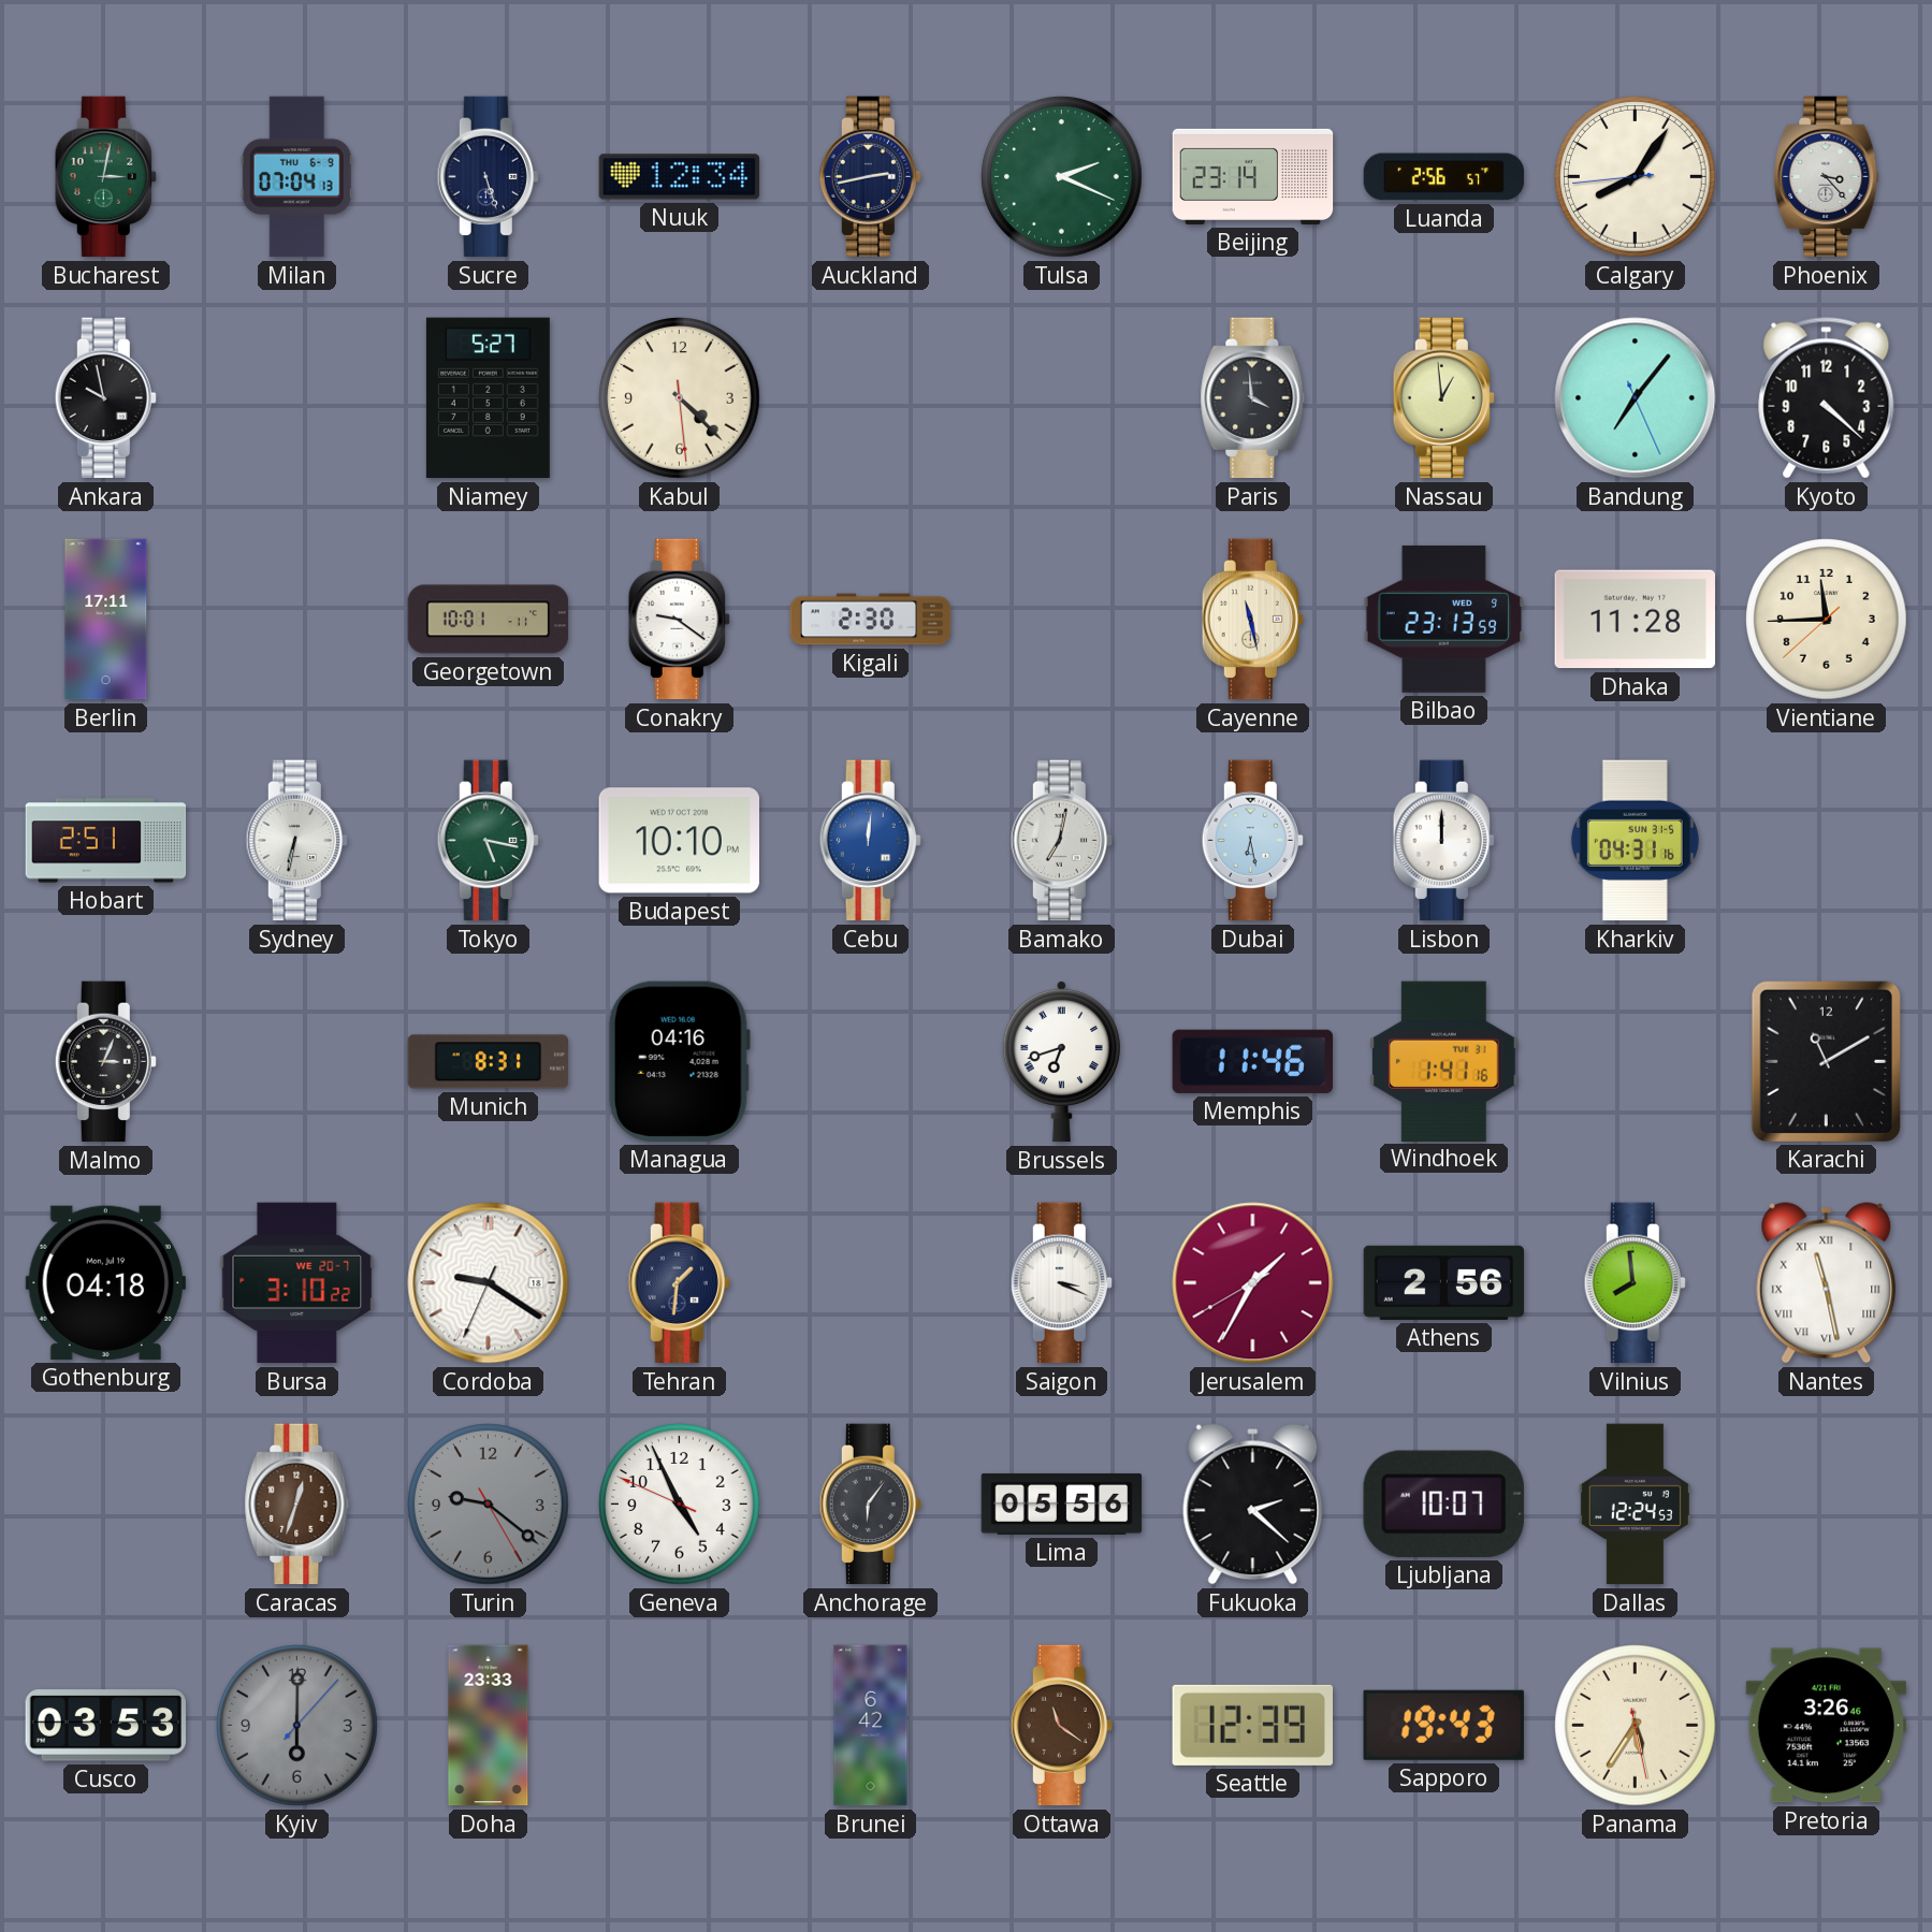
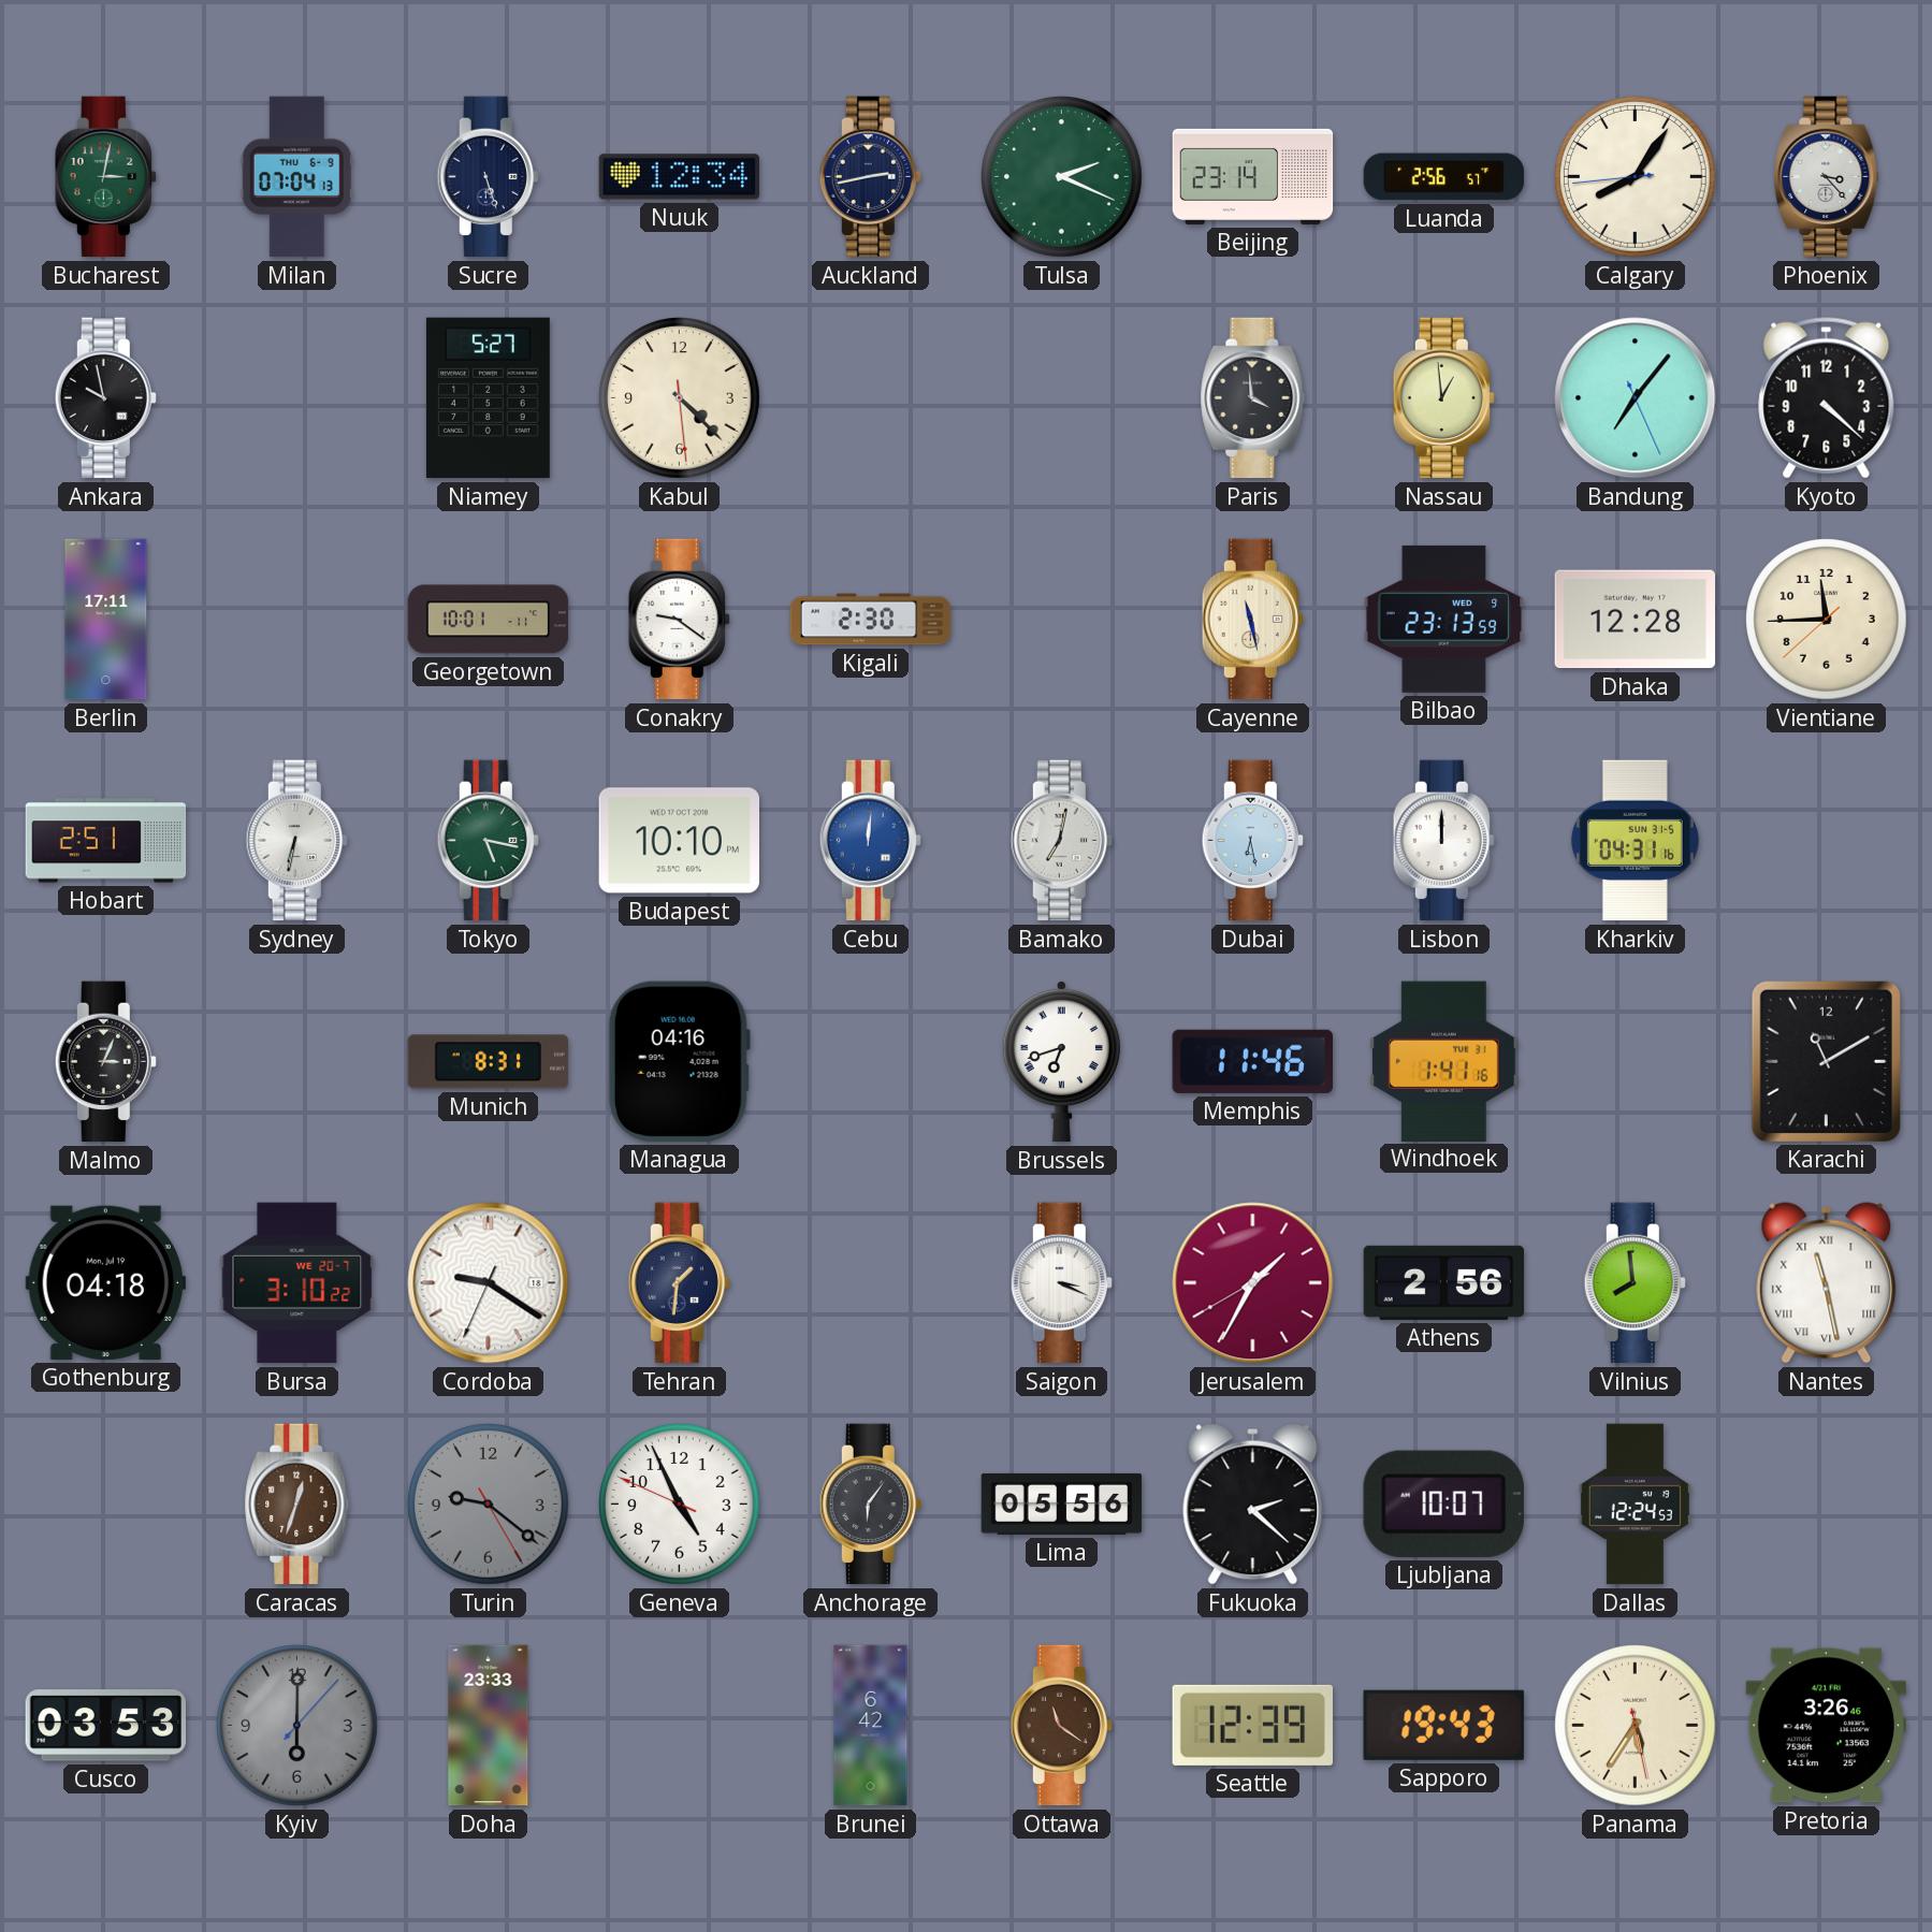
Dhaka: 11:28 -> 12:28
